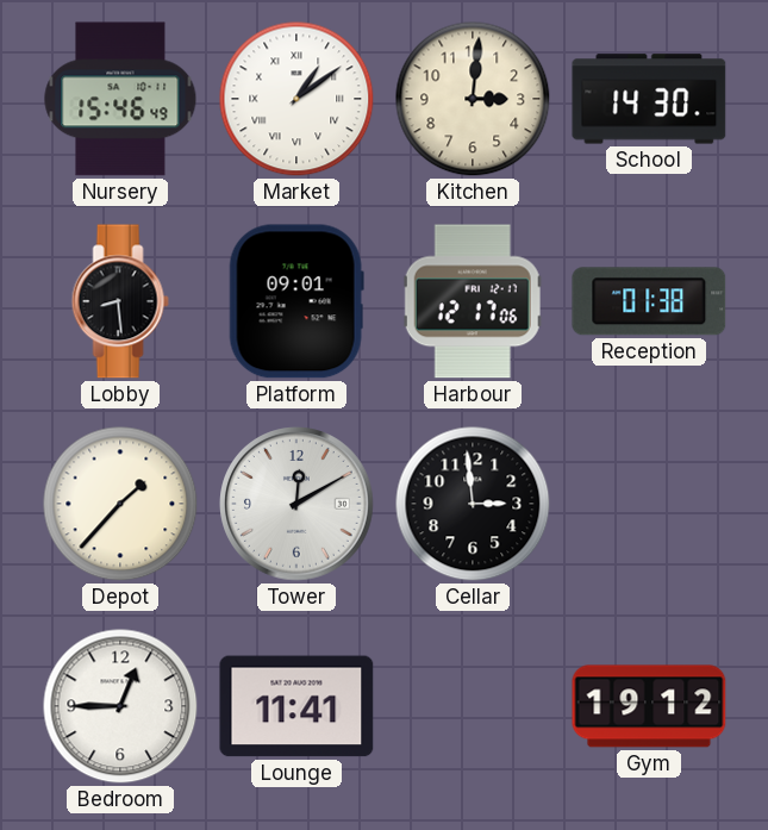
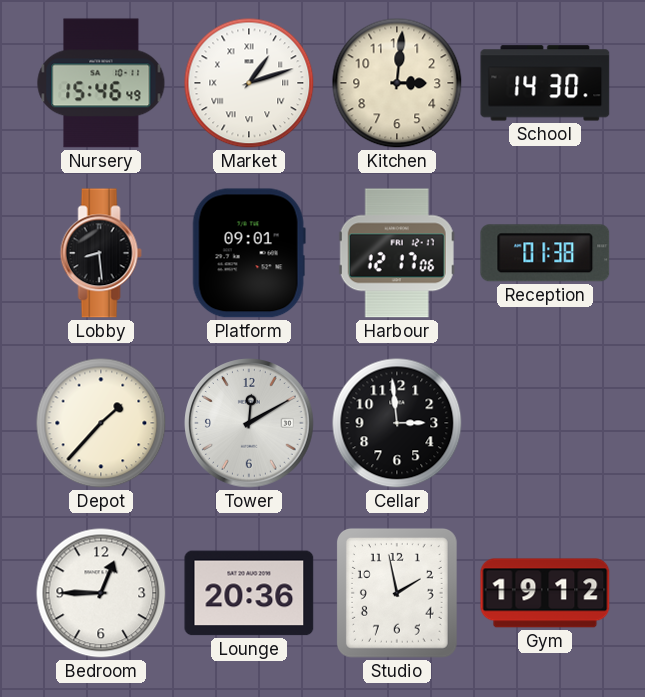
Market: 1:09 -> 1:12
Lounge: 11:41 -> 20:36
Studio: none -> 1:58
